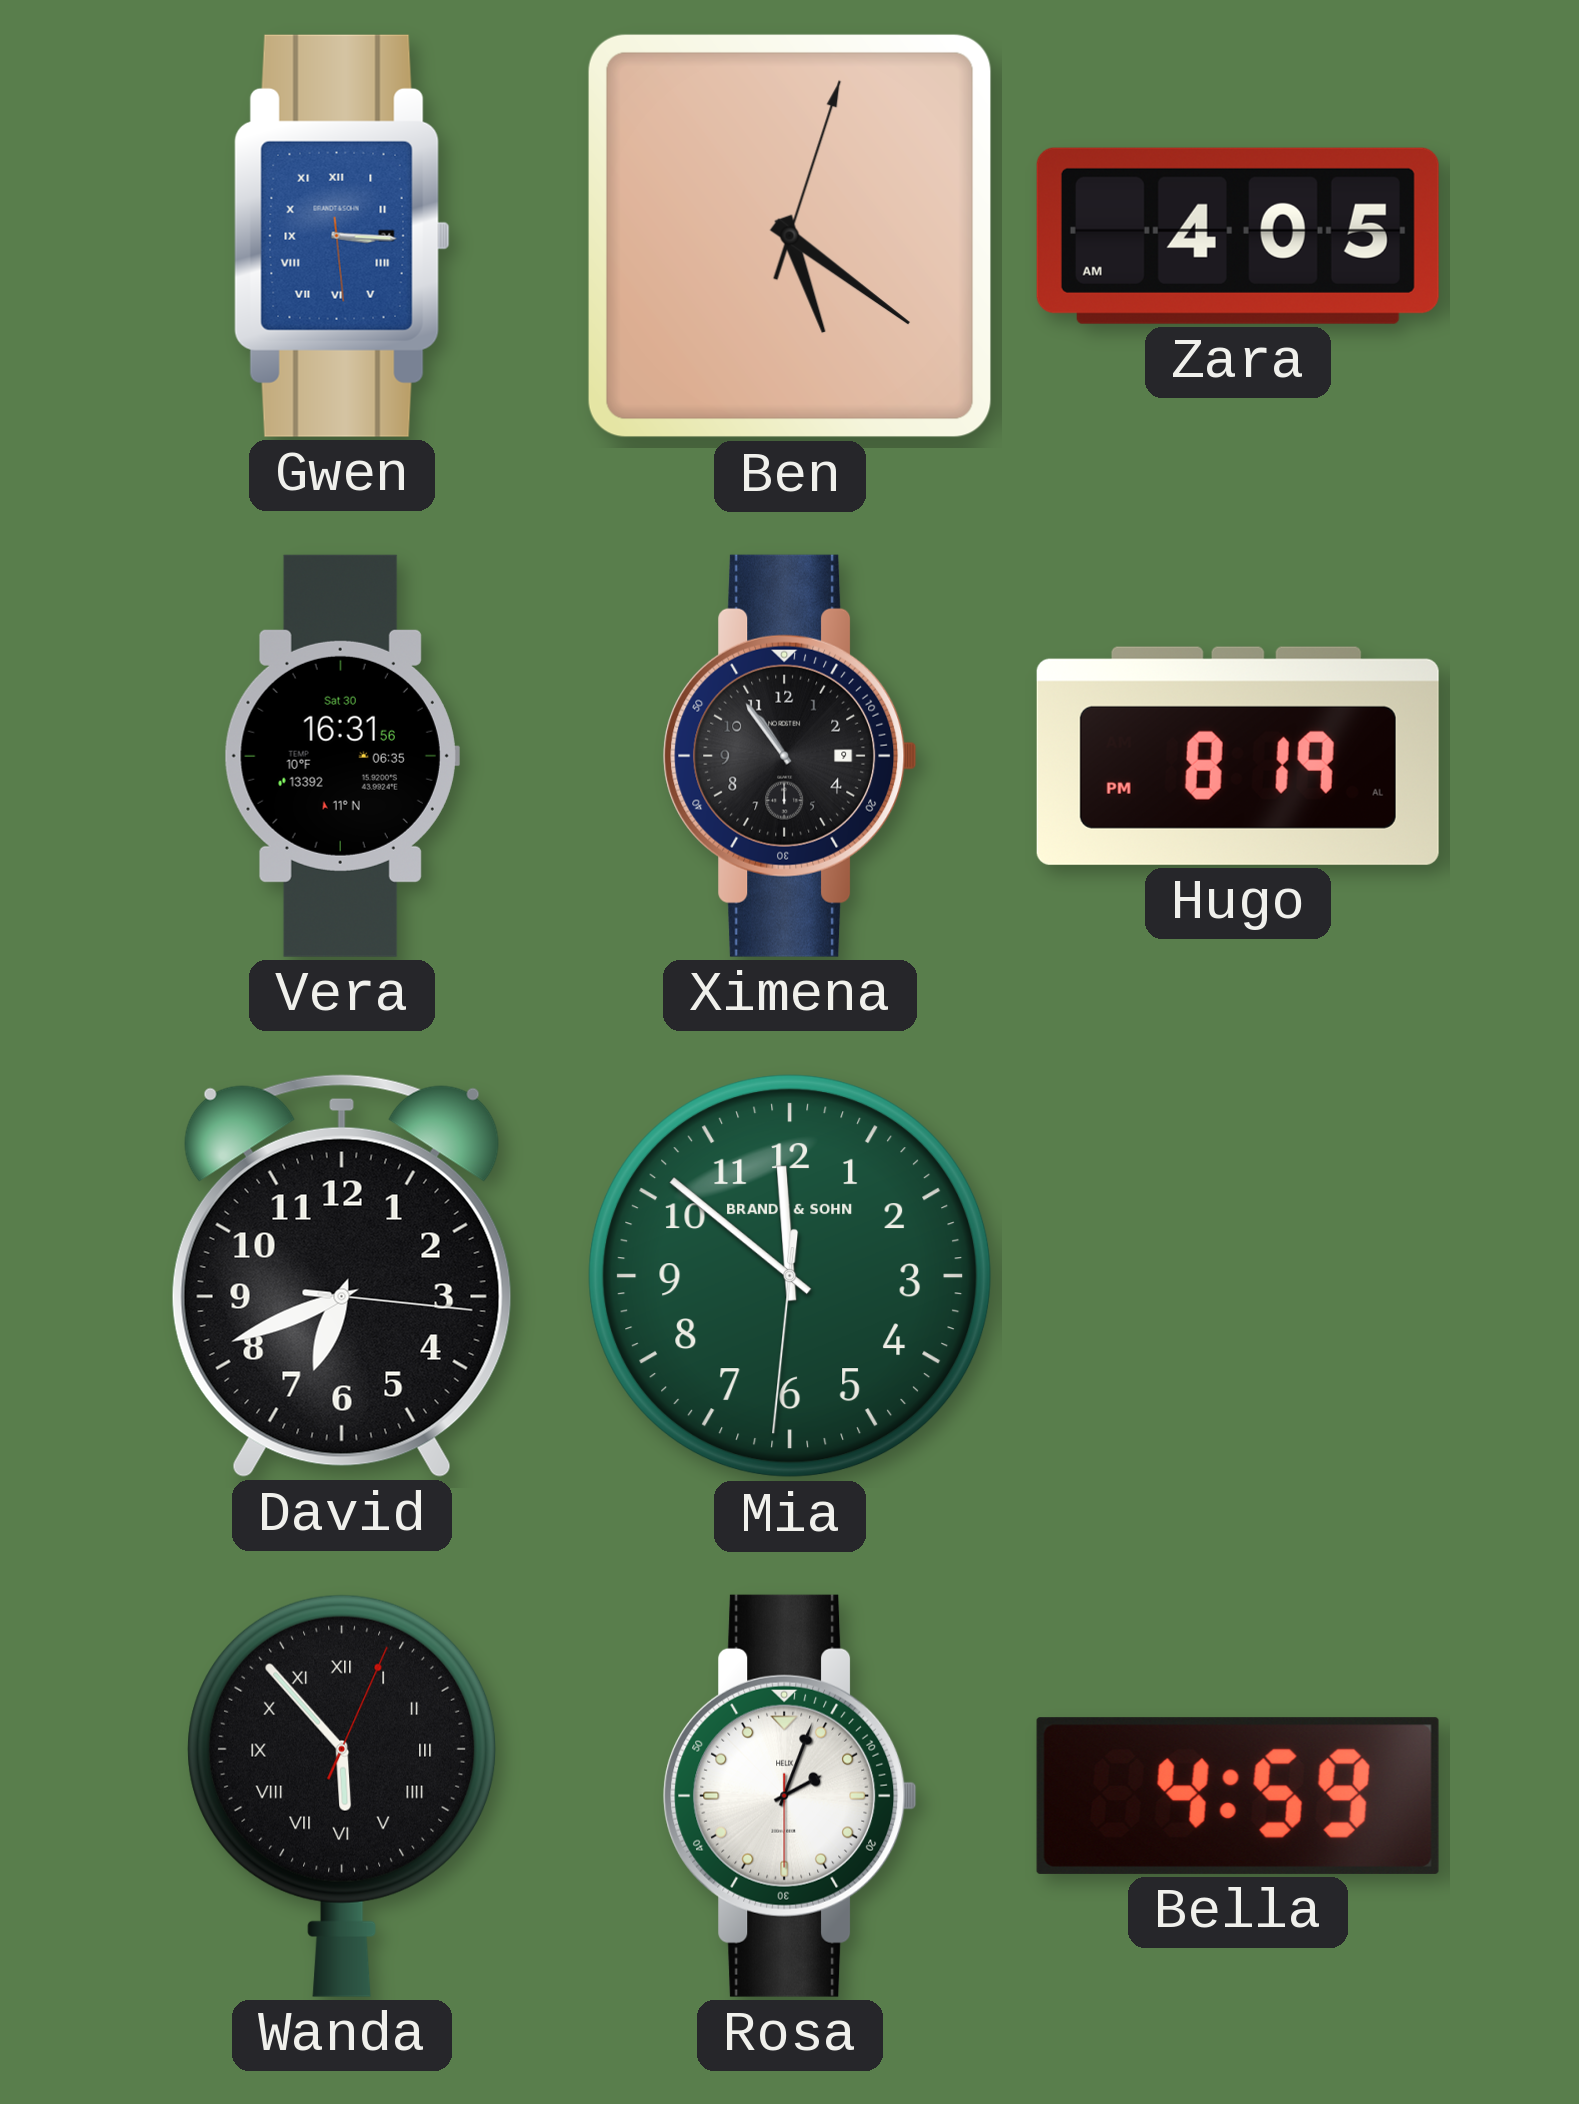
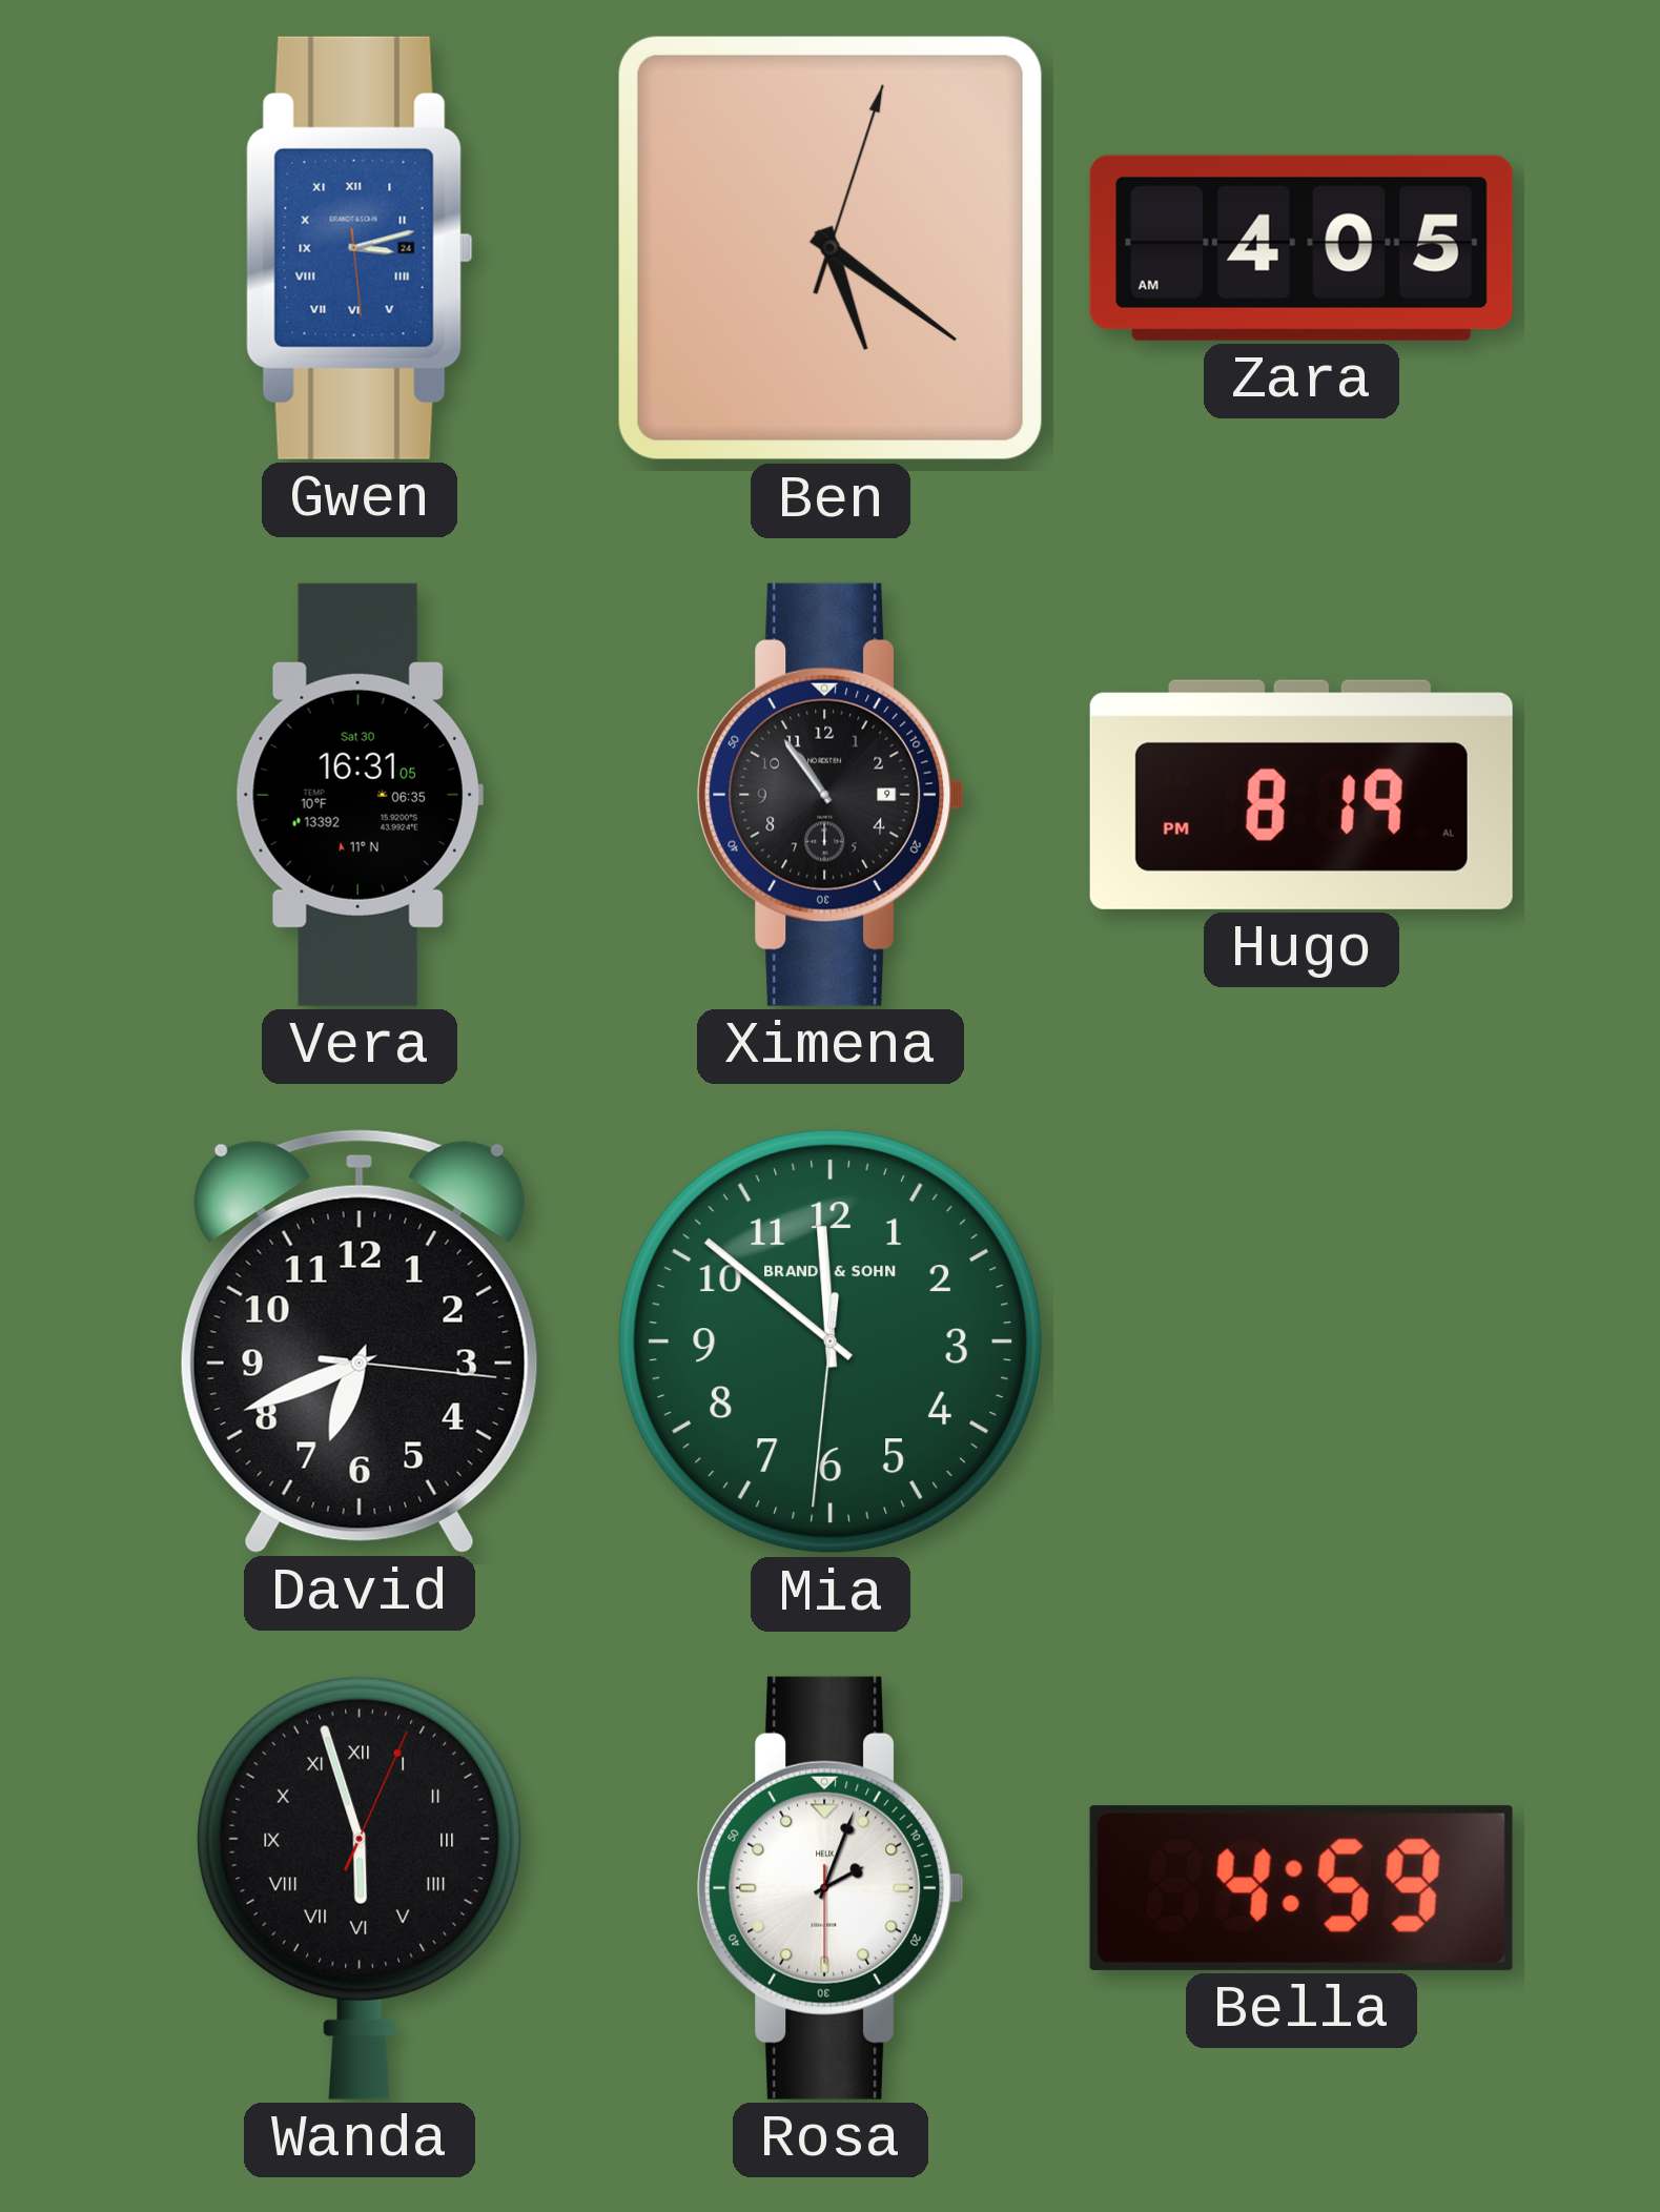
Gwen: 3:15 -> 3:12
Vera: 16:31:56 -> 16:31:05
Wanda: 5:53 -> 5:57
